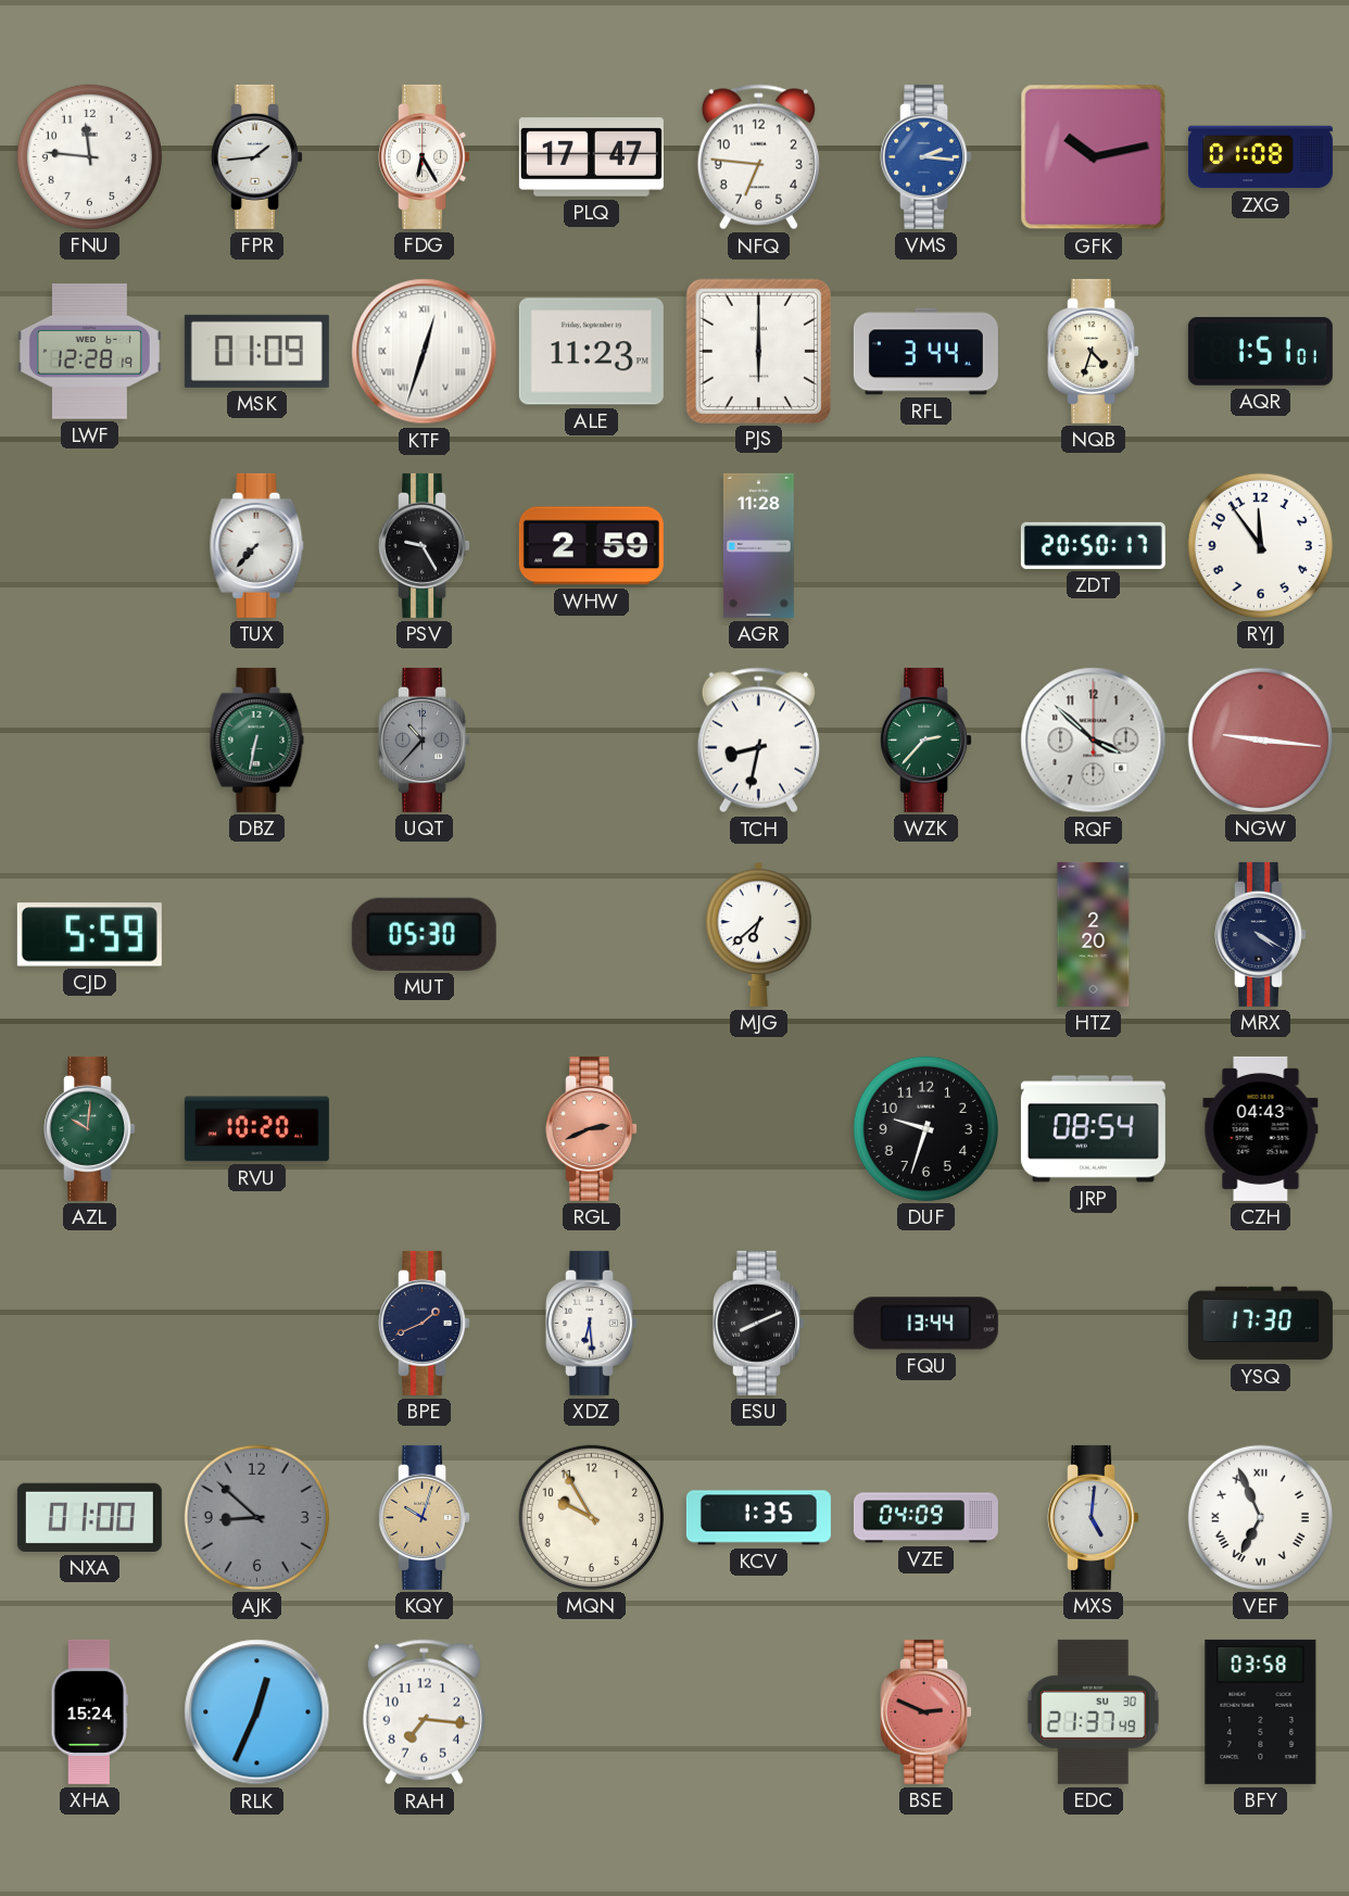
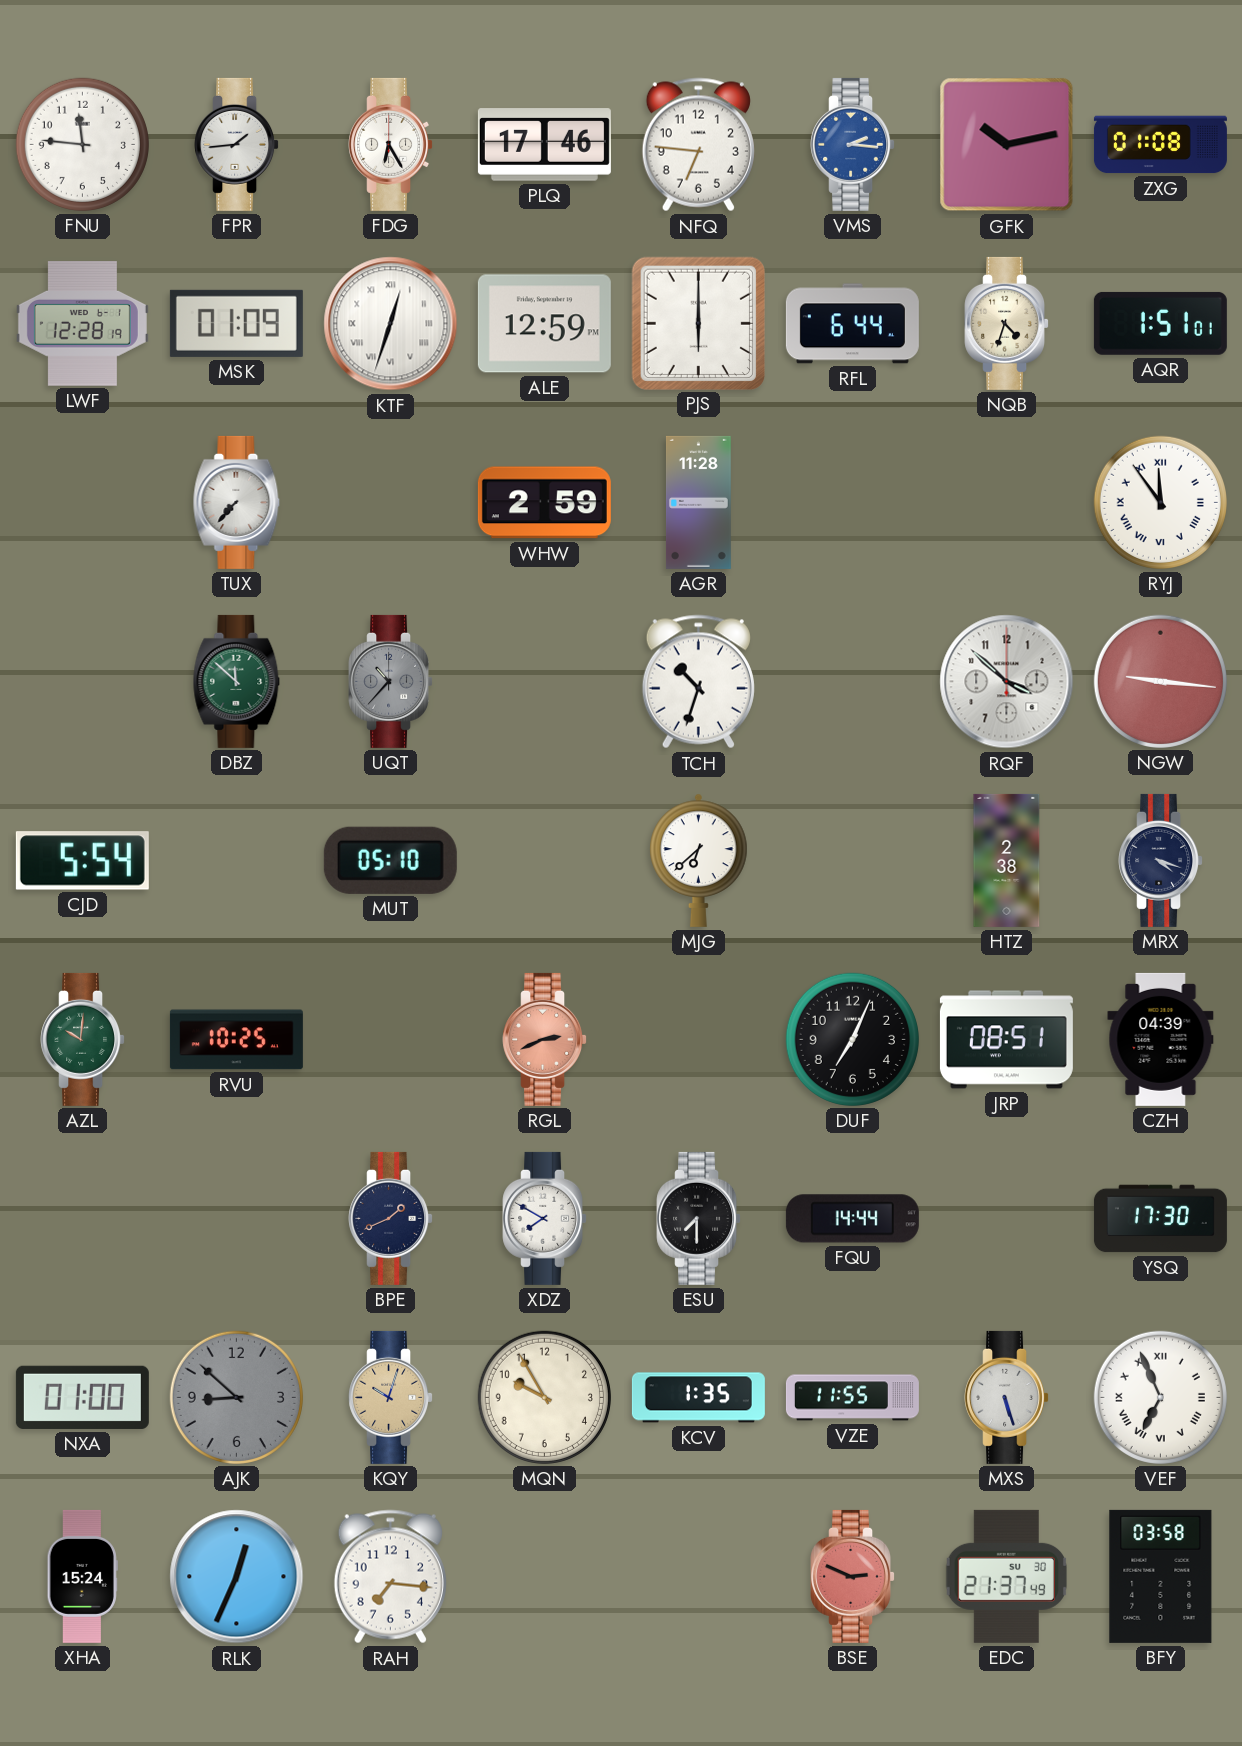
PLQ: 17:47 -> 17:46
ALE: 11:23 -> 12:59
RFL: 3:44 -> 6:44
PSV: 9:25 -> none
ZDT: 20:50 -> none
RYJ numerals: Arabic -> Roman
DBZ: 6:32 -> 11:52
TCH: 8:32 -> 10:33
WZK: 2:37 -> none
CJD: 5:59 -> 5:54
MUT: 05:30 -> 05:10
HTZ: 2:20 -> 2:38
MRX: 4:20 -> 4:18
RVU: 10:20 -> 10:25
DUF: 9:33 -> 7:04
JRP: 08:54 -> 08:51
CZH: 04:43 -> 04:39
XDZ: 6:29 -> 7:50
ESU: 8:11 -> 7:30
FQU: 13:44 -> 14:44
VZE: 04:09 -> 11:55
MXS: 5:01 -> 5:27
